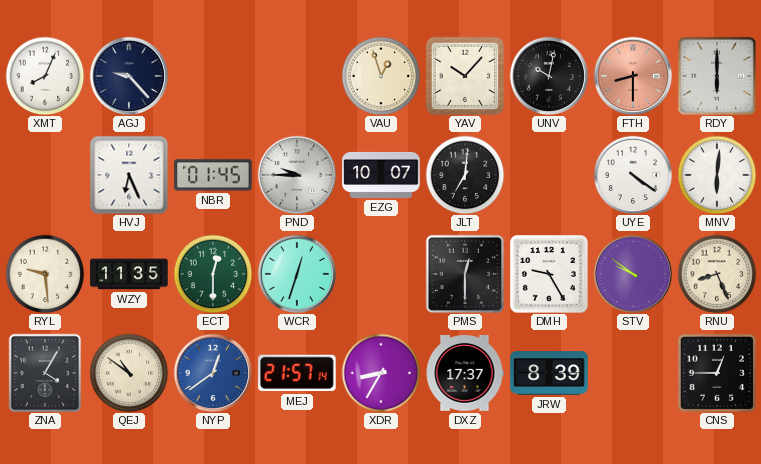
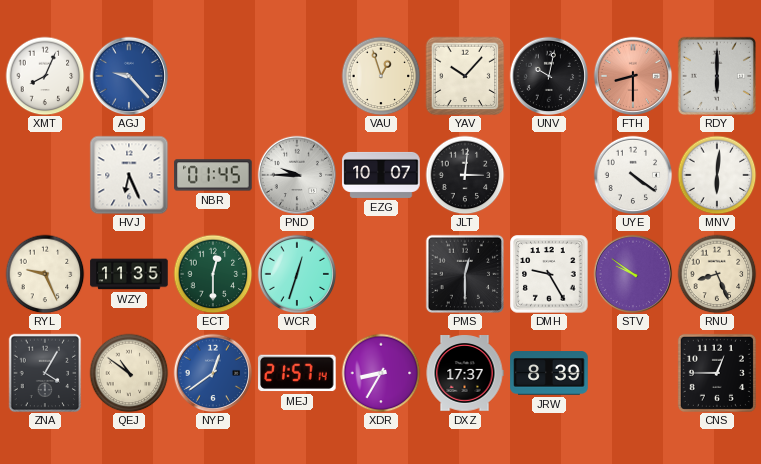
AGJ dial: navy -> blue
JLT: 7:01 -> 3:01
RYL: 9:29 -> 9:26
